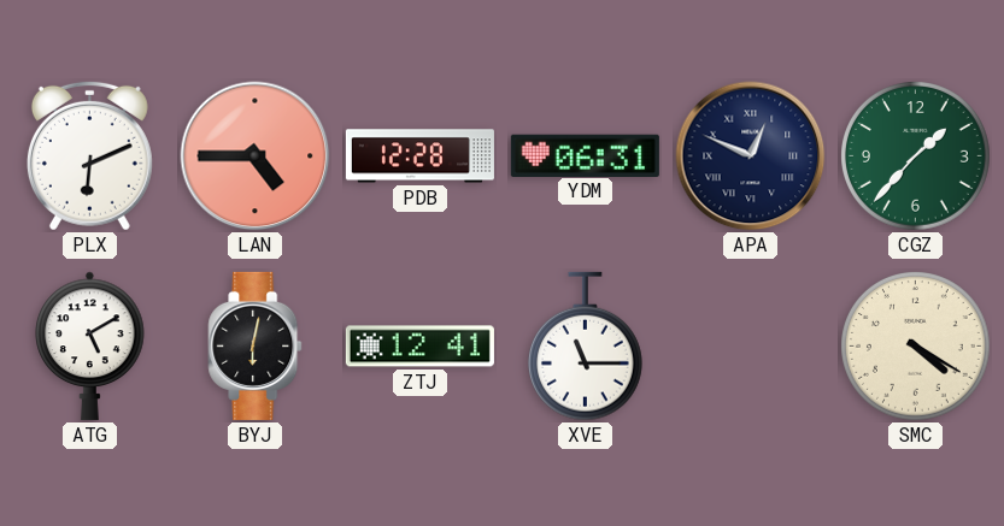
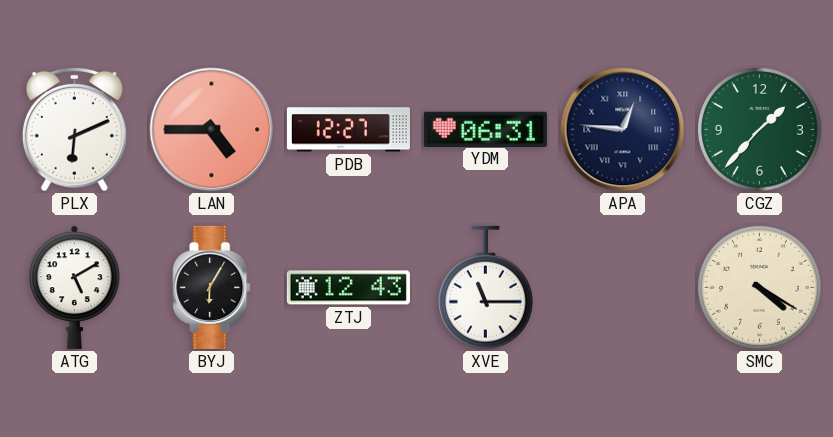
PDB: 12:28 -> 12:27
APA: 12:49 -> 12:46
BYJ: 6:02 -> 6:05
ZTJ: 12:41 -> 12:43
